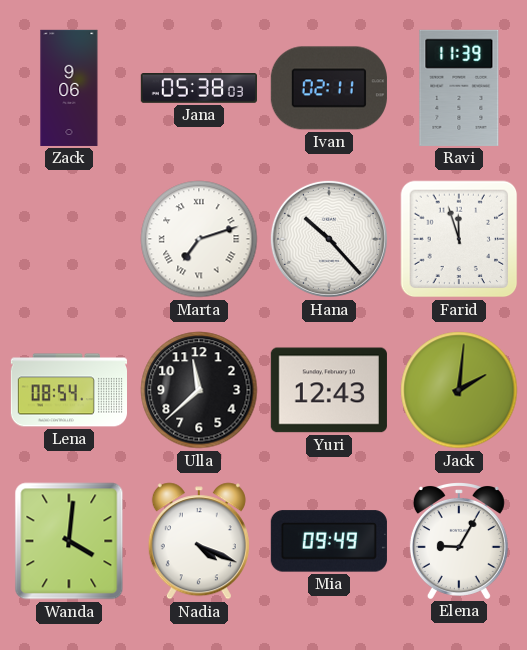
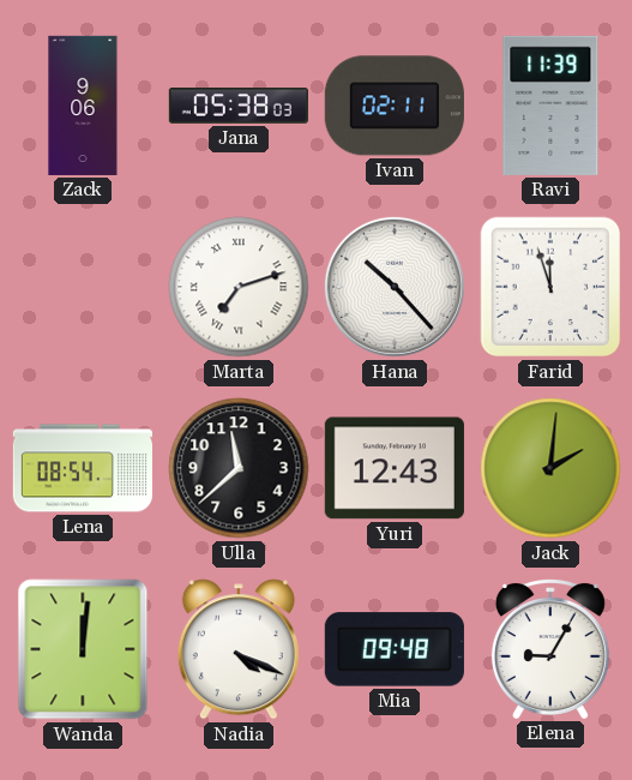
Wanda: 4:01 -> 12:01
Mia: 09:49 -> 09:48
